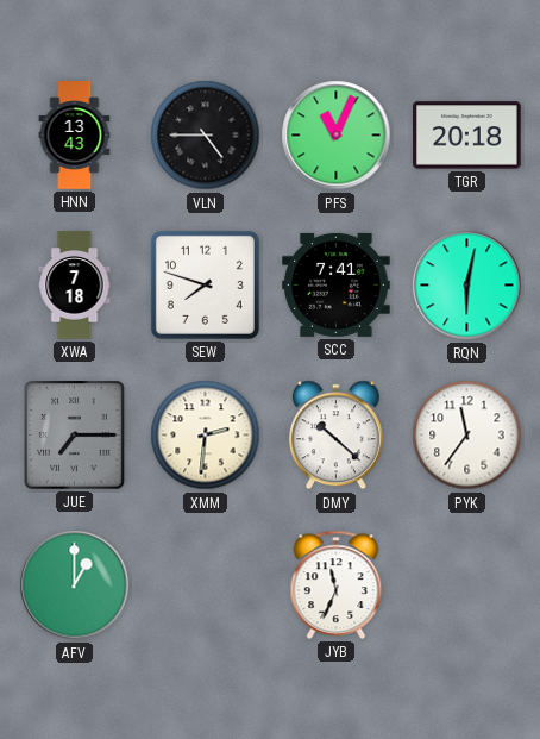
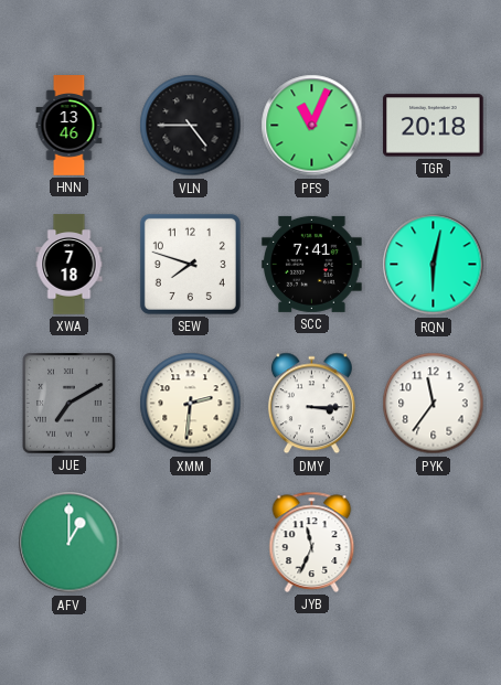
HNN: 13:43 -> 13:46
JUE: 7:15 -> 7:10
DMY: 10:22 -> 3:15
